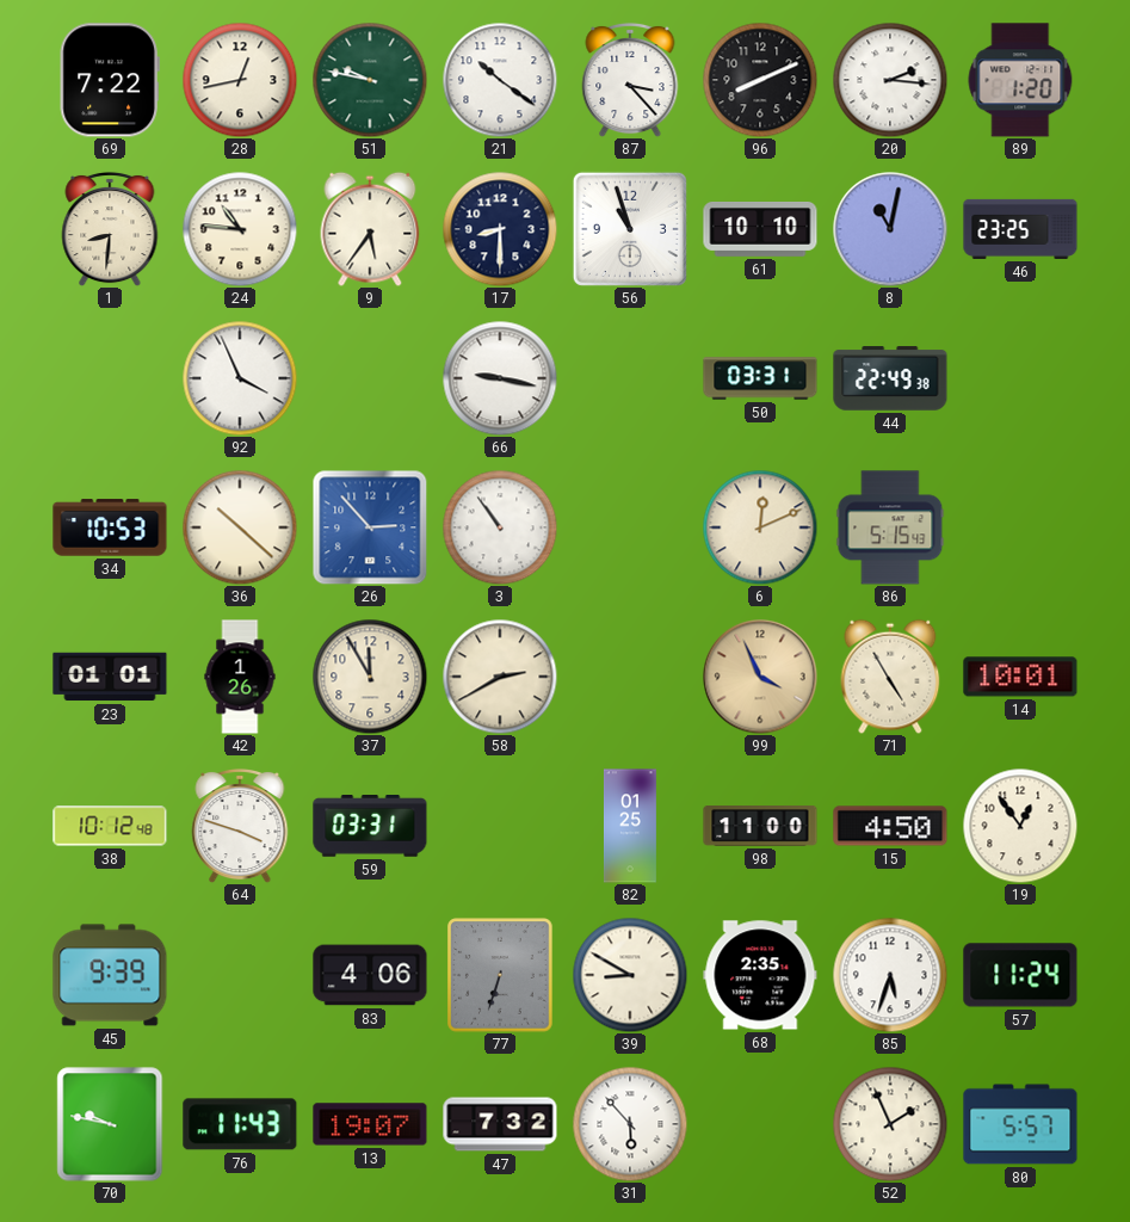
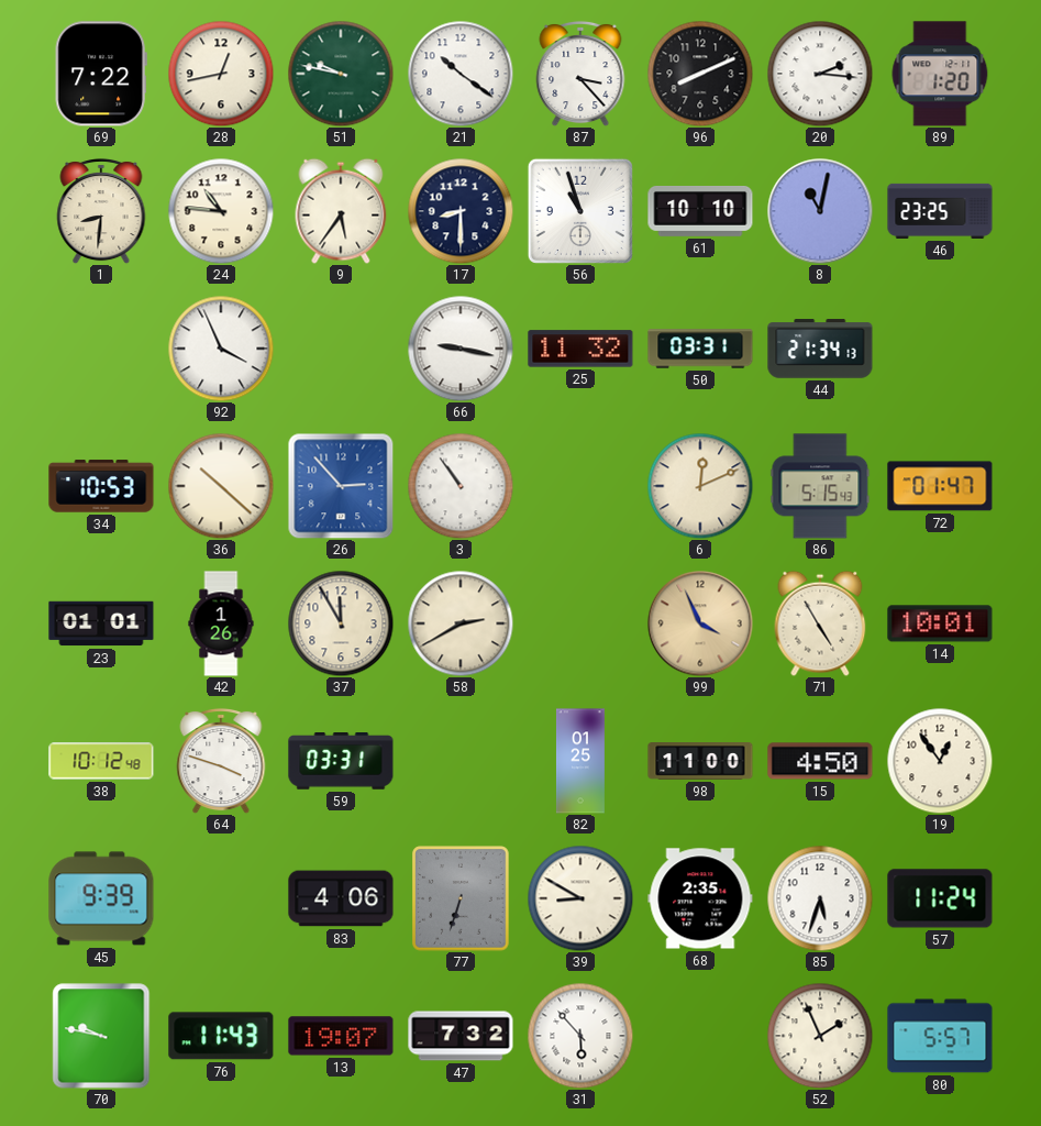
25: none -> 11:32
44: 22:49 -> 21:34
72: none -> 01:47
